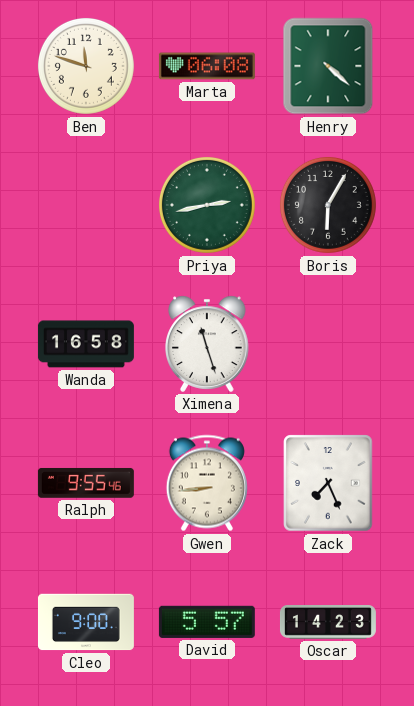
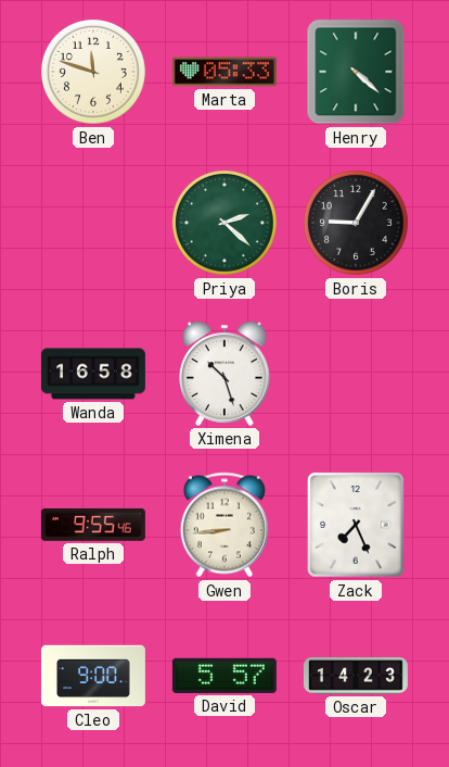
Marta: 06:08 -> 05:33
Priya: 2:43 -> 2:22
Boris: 6:05 -> 9:05
Ximena: 11:27 -> 10:27
